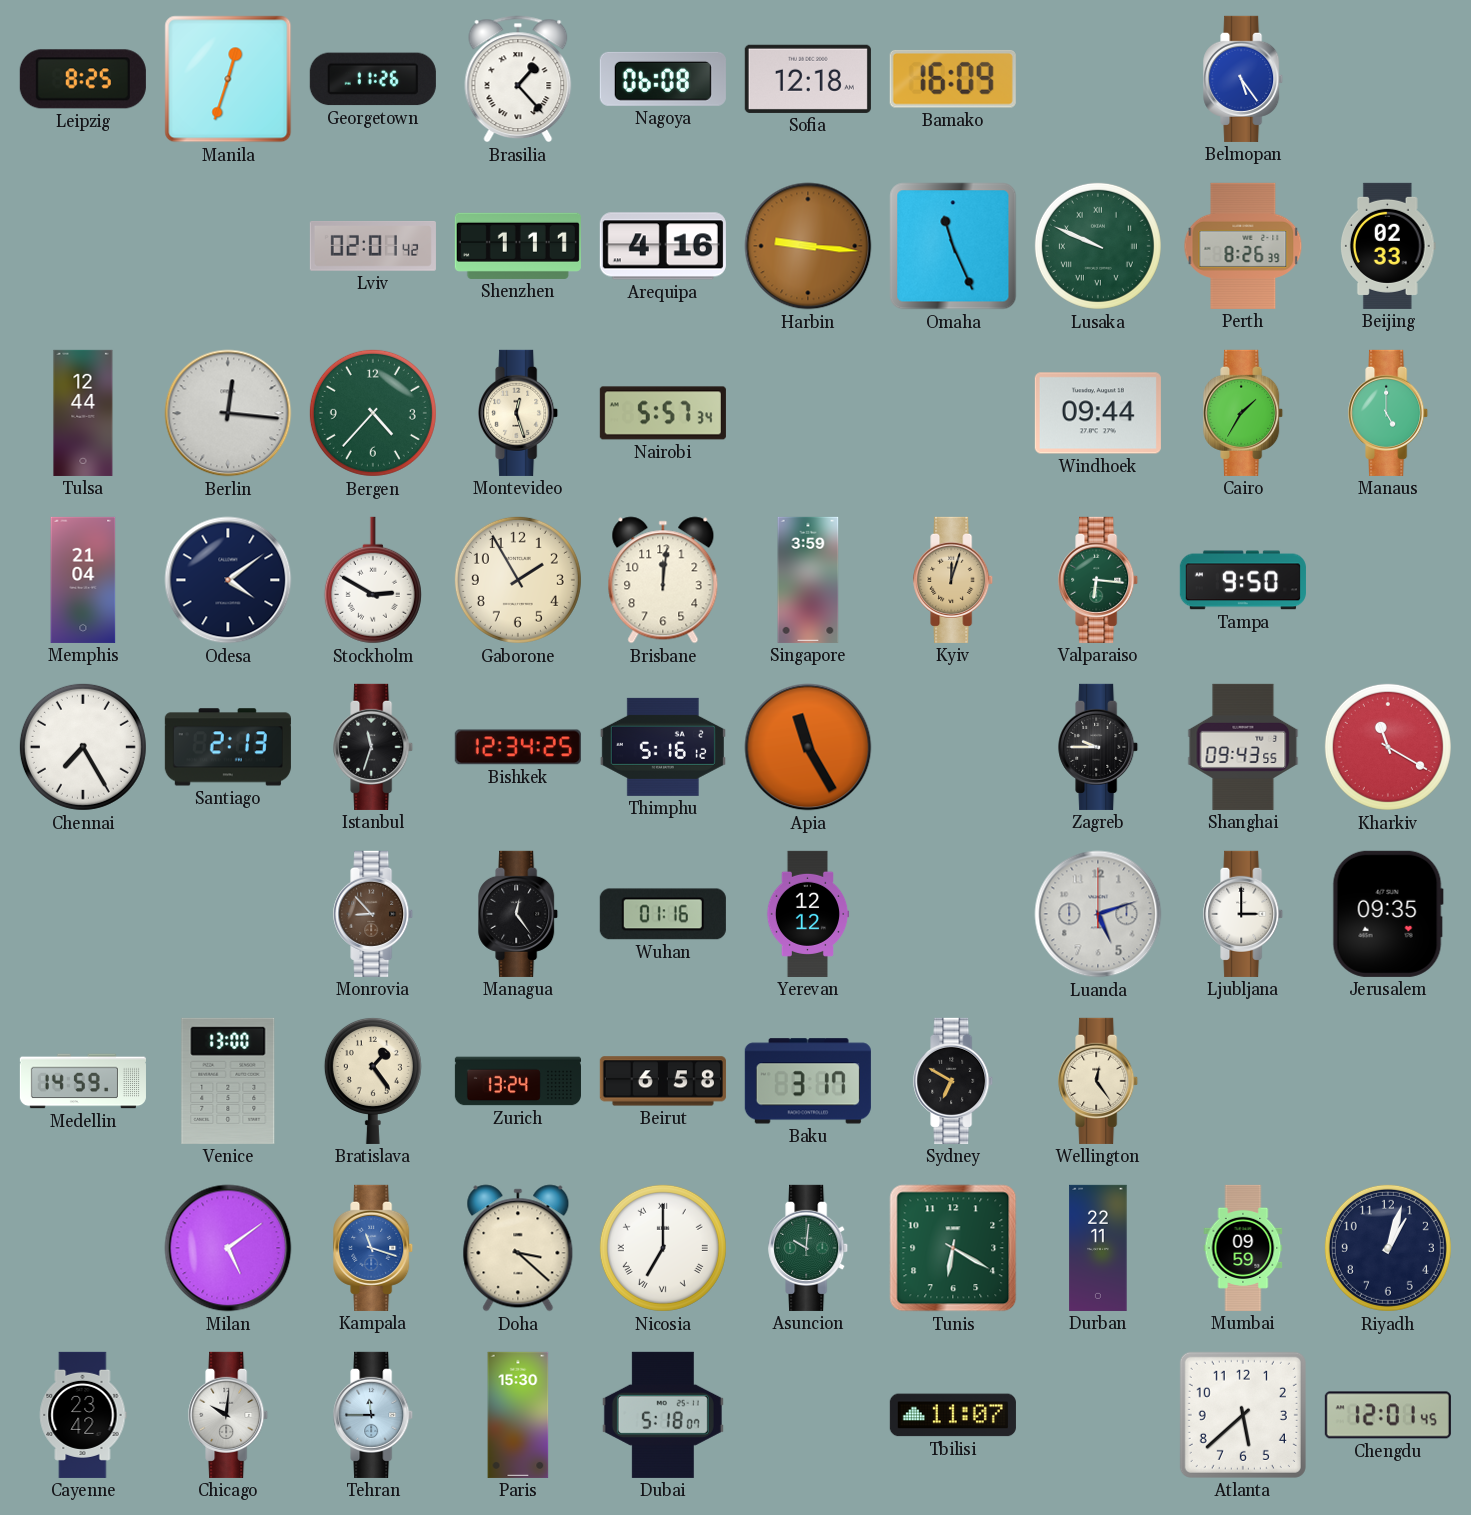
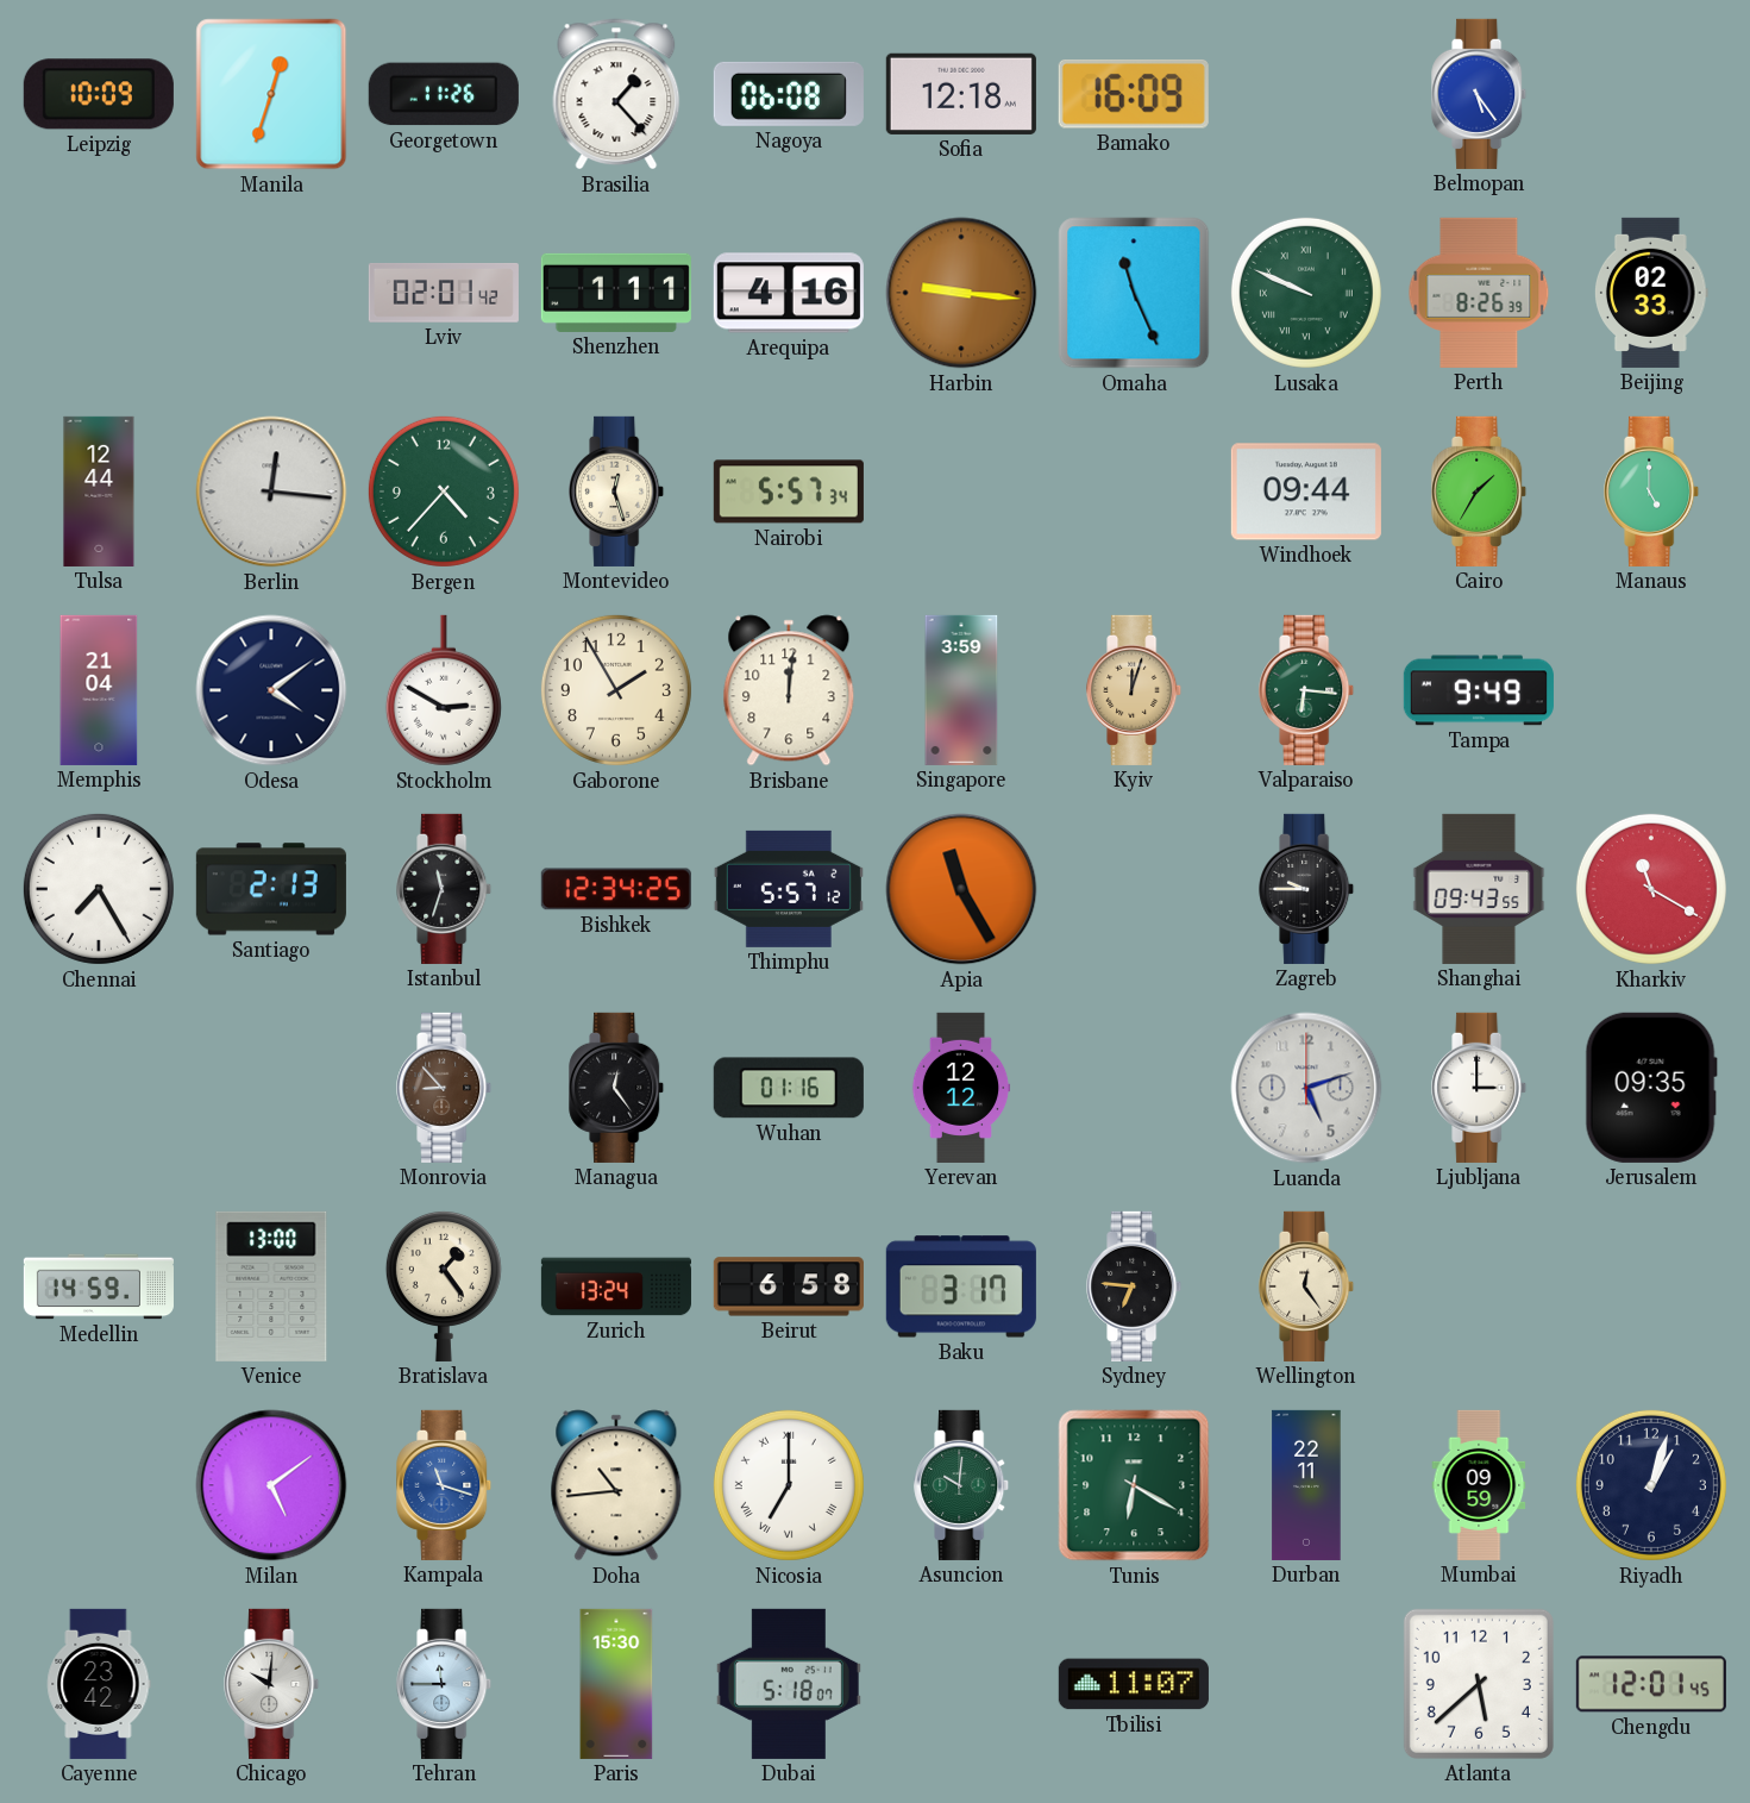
Leipzig: 8:25 -> 10:09
Tampa: 9:50 -> 9:49
Thimphu: 5:16 -> 5:57
Sydney: 6:50 -> 6:46
Doha: 3:22 -> 10:44
